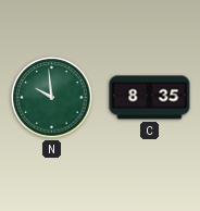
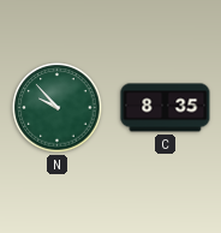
N: 9:59 -> 9:53
